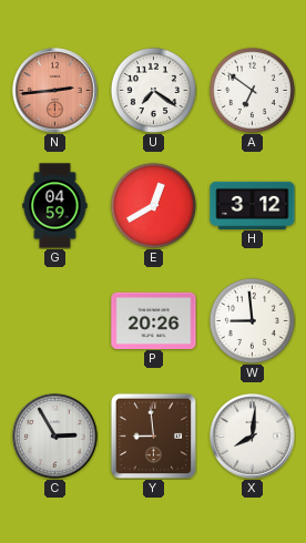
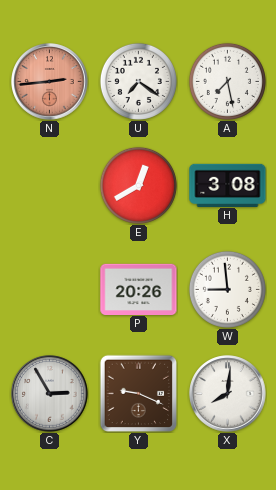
A: 6:51 -> 7:28
G: 04:59 -> none
H: 3:12 -> 3:08
Y: 8:59 -> 9:19
